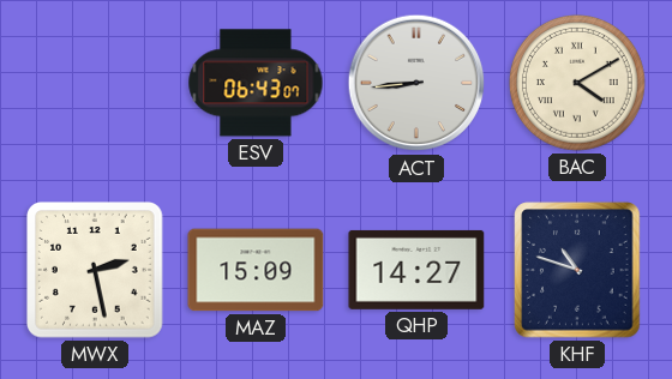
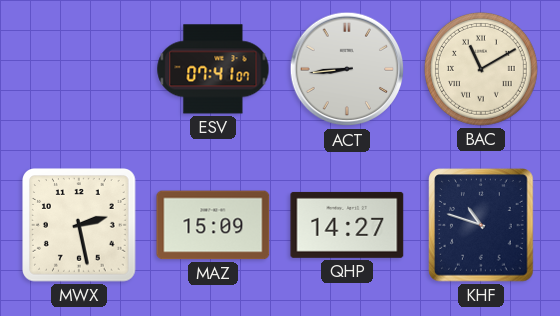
ESV: 06:43 -> 07:41
BAC: 4:10 -> 11:10
